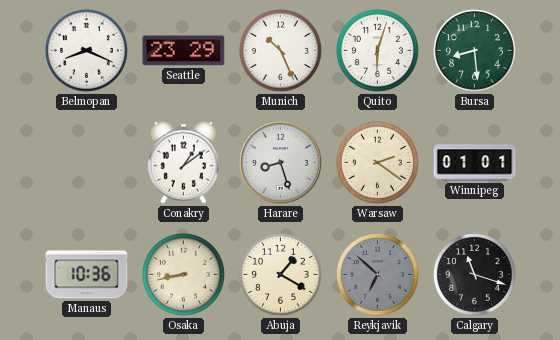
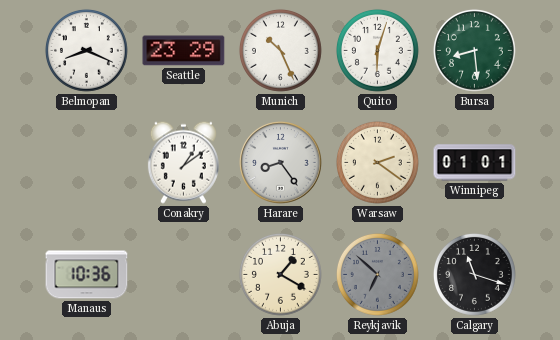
Harare: 8:27 -> 8:24
Osaka: 8:43 -> none
